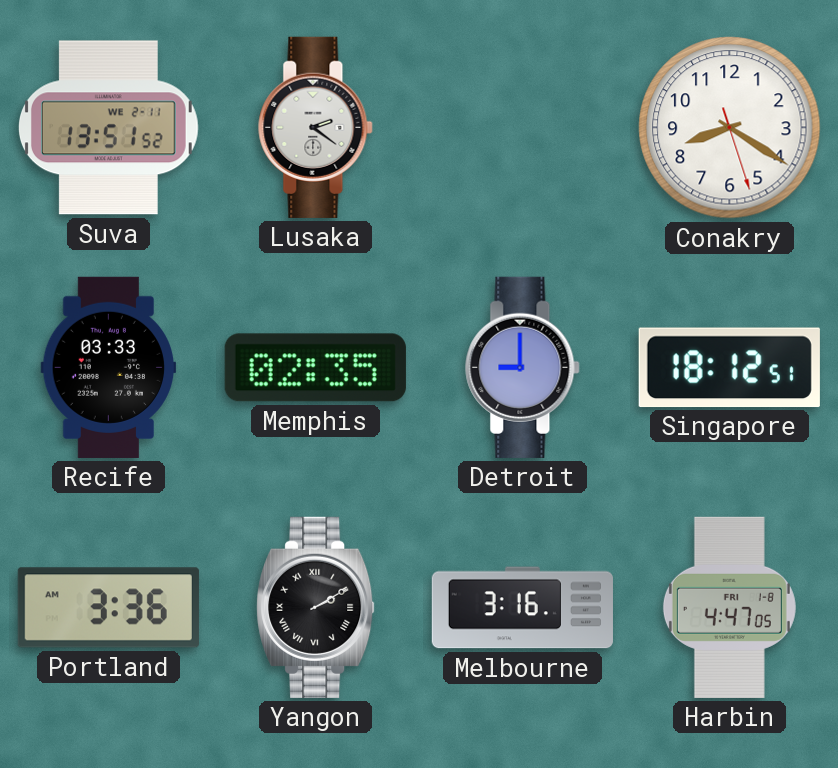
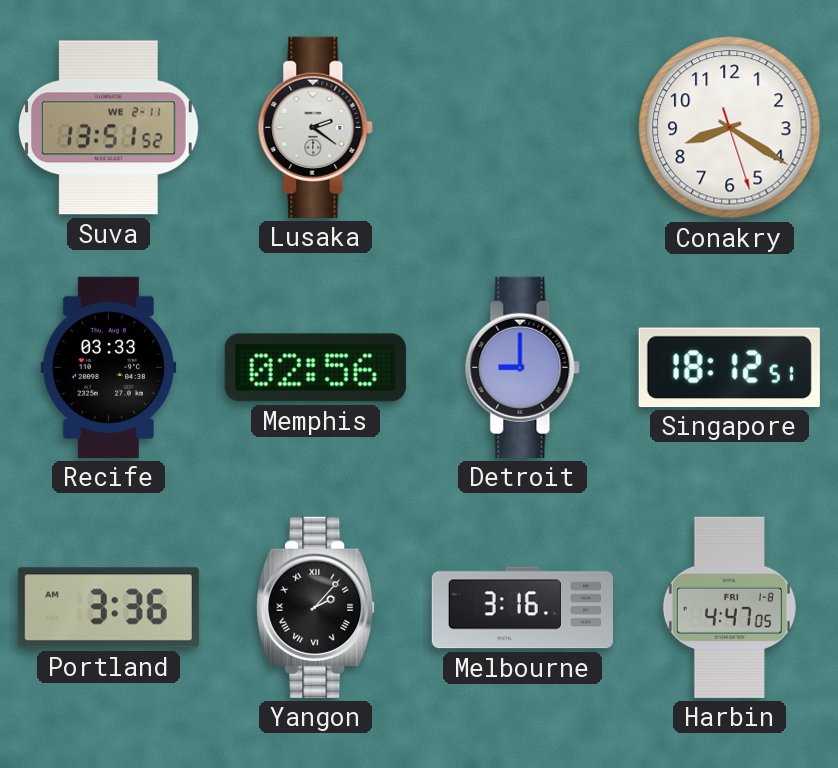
Memphis: 02:35 -> 02:56
Yangon: 2:10 -> 2:07
